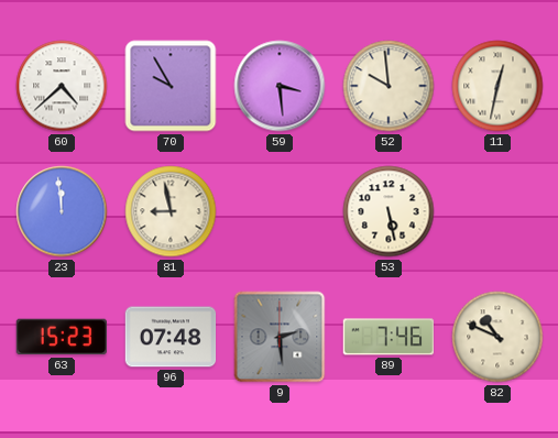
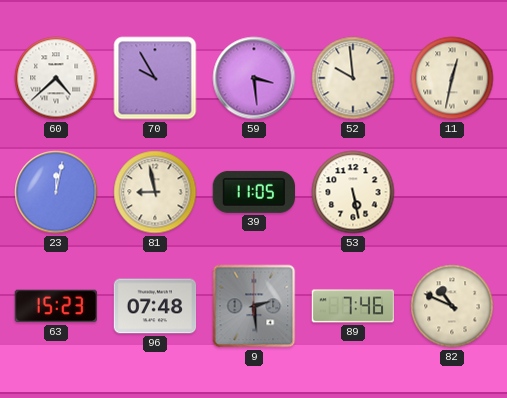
23: 11:59 -> 12:02
39: none -> 11:05
